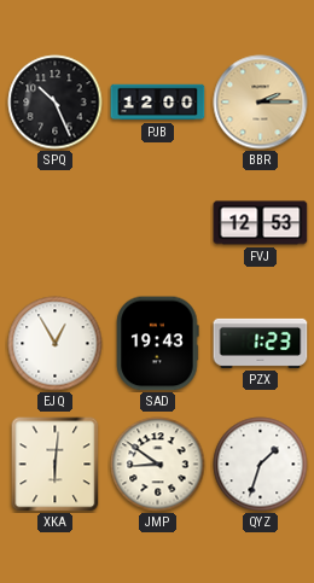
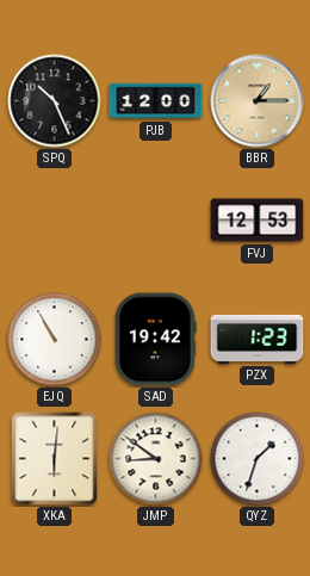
BBR: 2:15 -> 1:15
EJQ: 12:55 -> 10:55
SAD: 19:43 -> 19:42
